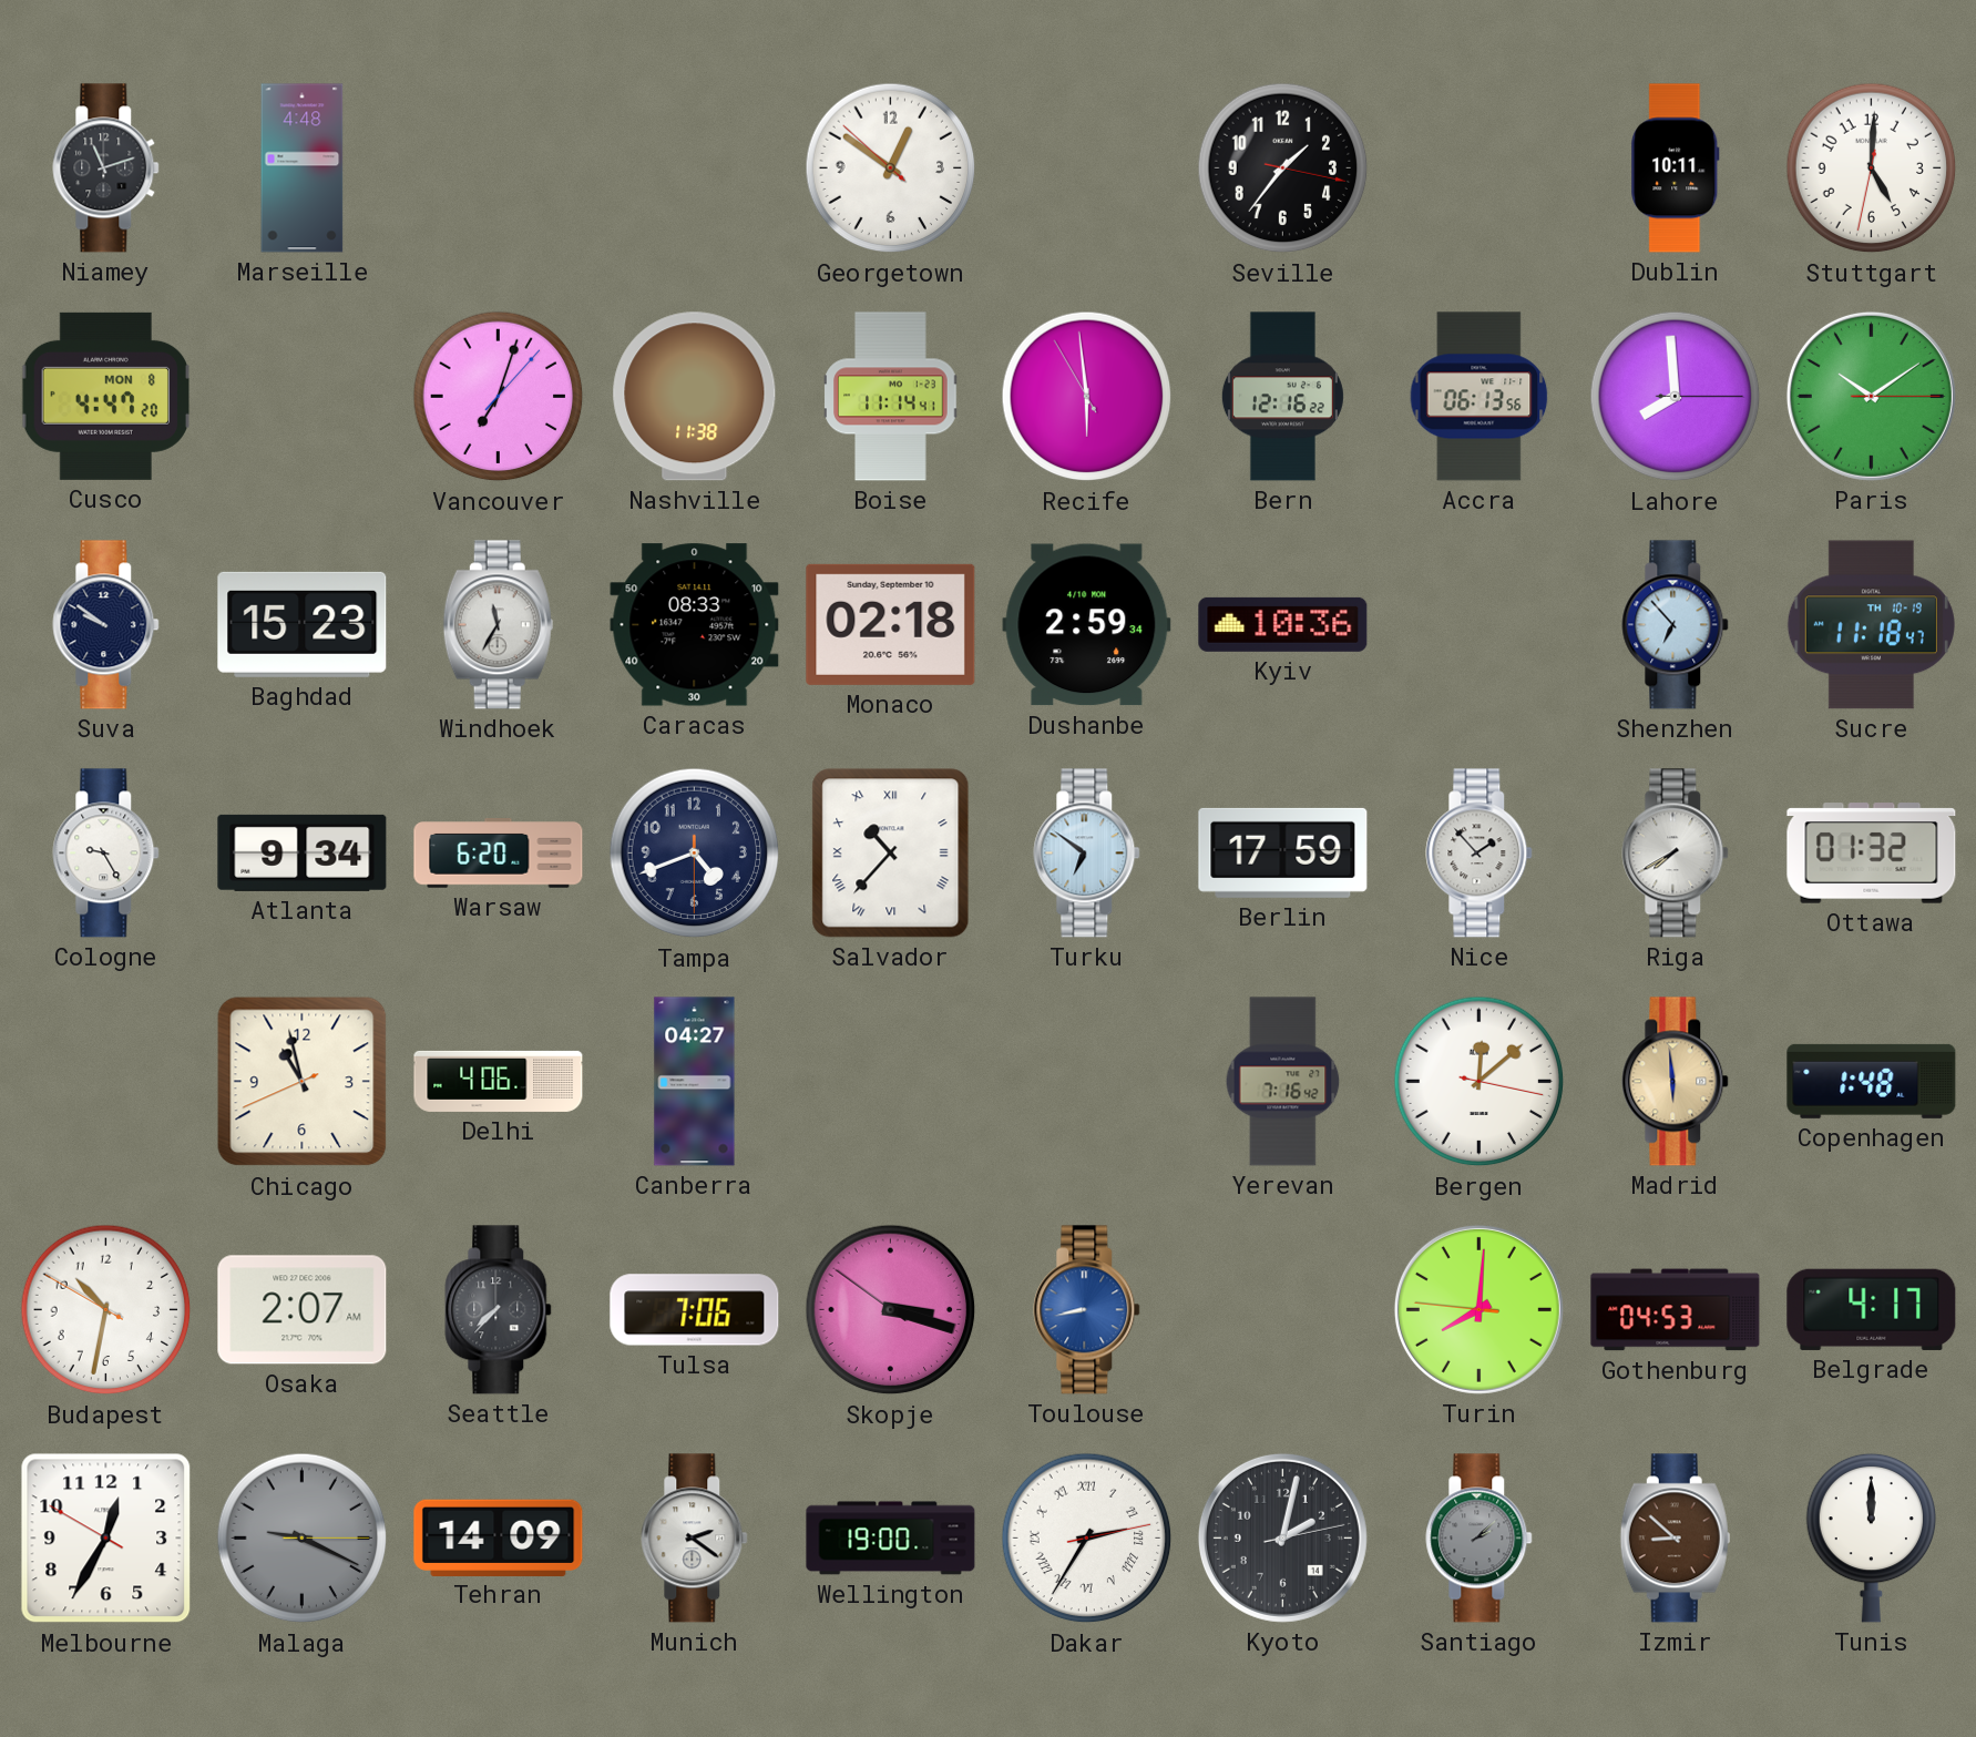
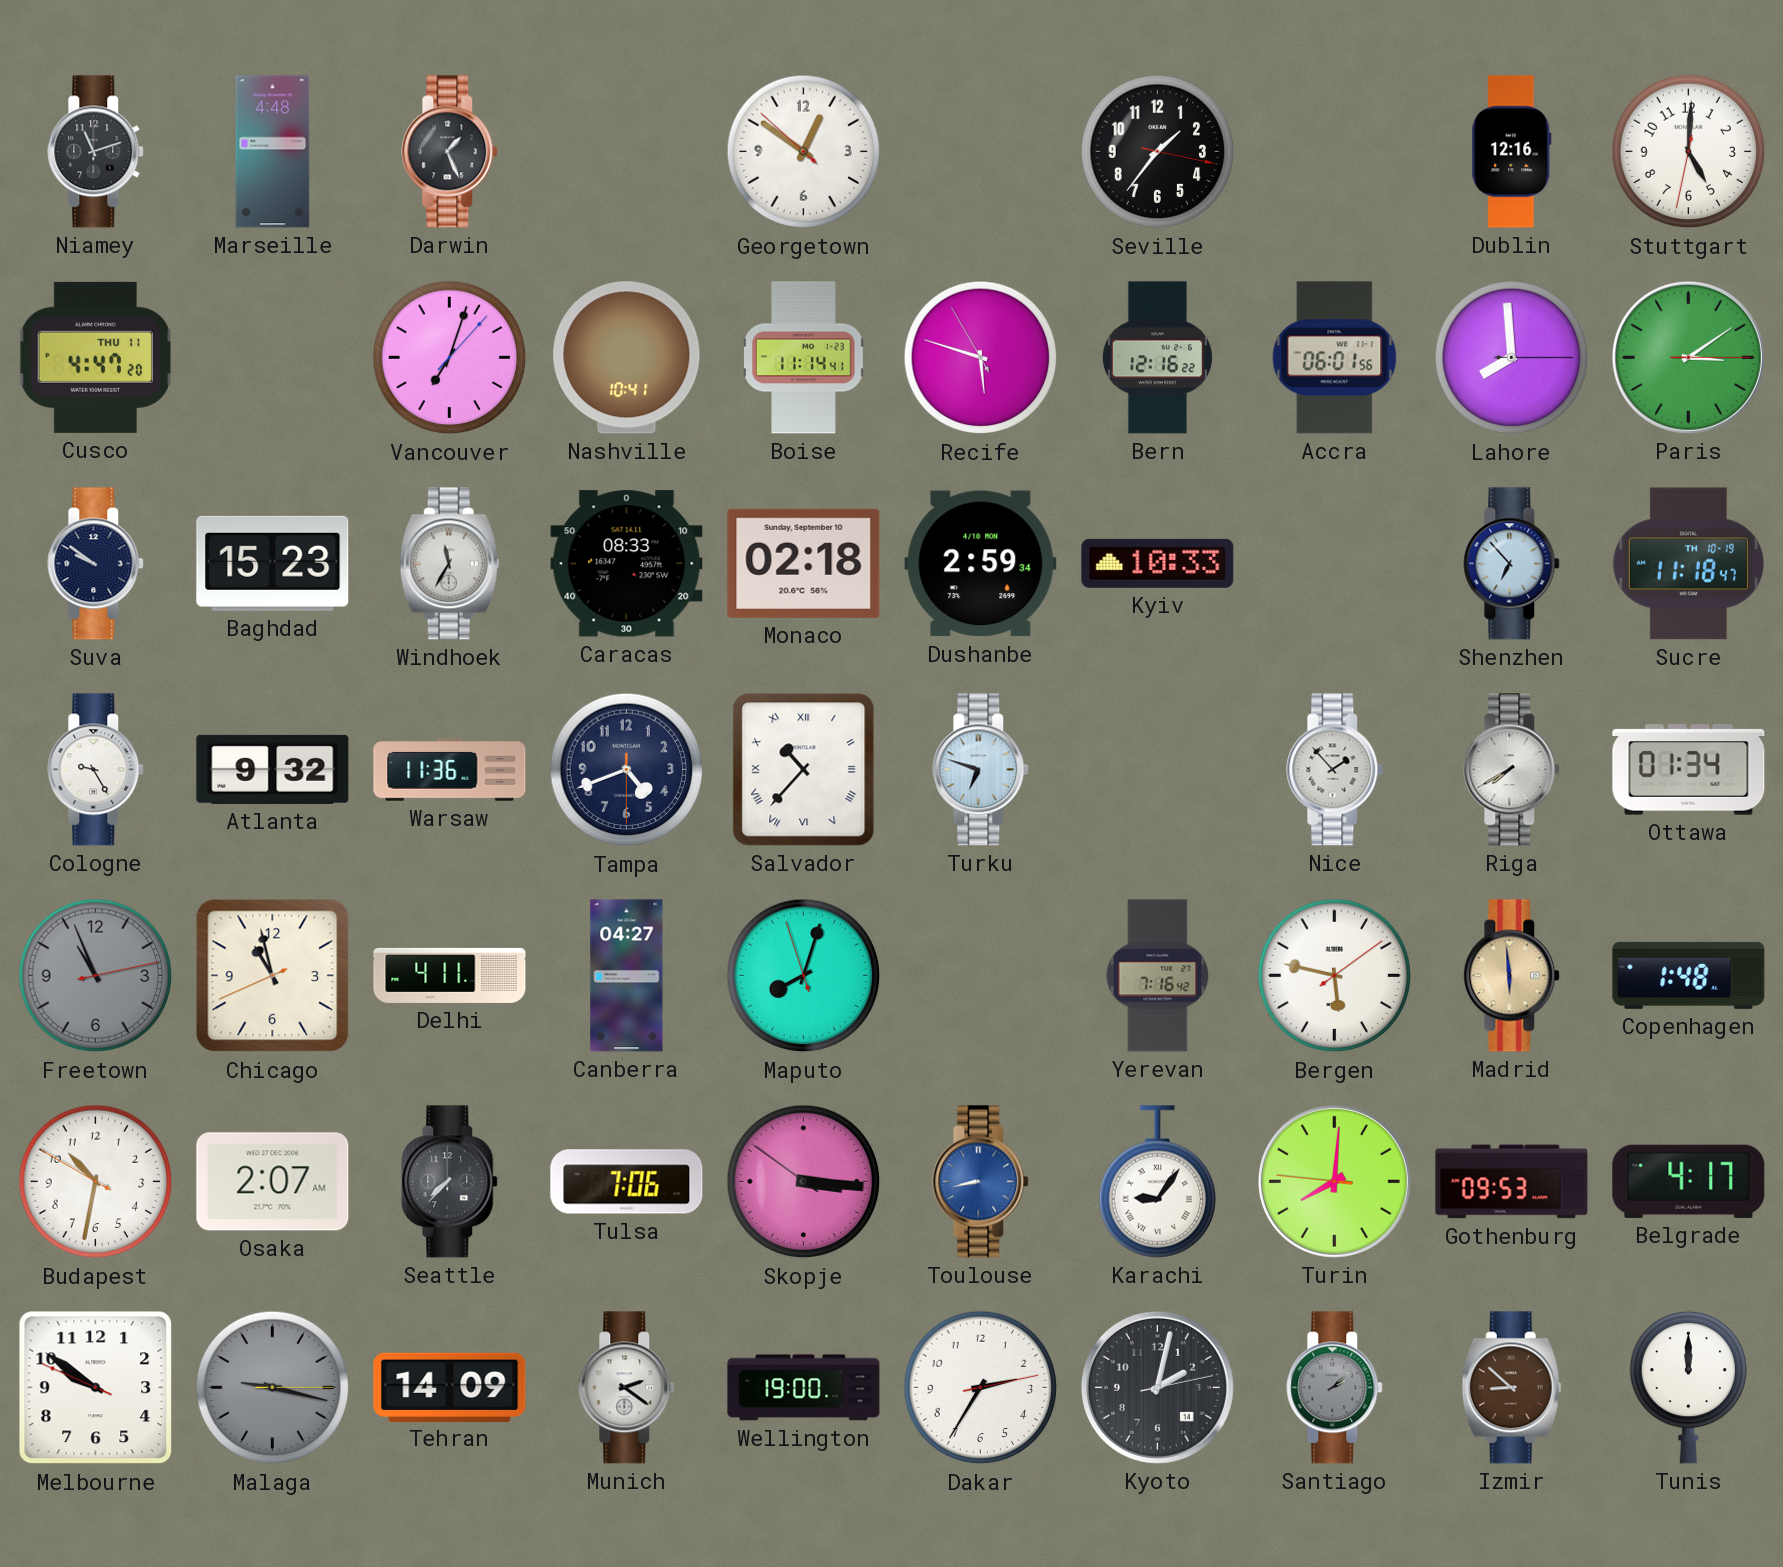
Darwin: none -> 1:26
Dublin: 10:11 -> 12:16
Cusco date: MON 8 -> THU 11
Nashville: 11:38 -> 10:41
Recife: 5:58 -> 5:47
Accra: 06:13 -> 06:01
Paris: 10:09 -> 3:09
Kyiv: 10:36 -> 10:33
Atlanta: 9:34 -> 9:32
Warsaw: 6:20 -> 11:36
Turku: 6:51 -> 6:48
Berlin: 17:59 -> none
Ottawa: 01:32 -> 01:34
Freetown: none -> 10:56
Delhi: 4:06 -> 4:11
Maputo: none -> 8:02
Bergen: 12:08 -> 5:47
Skopje: 3:17 -> 3:15
Karachi: none -> 9:06
Gothenburg: 04:53 -> 09:53
Melbourne: 12:34 -> 9:50
Malaga: 9:19 -> 9:17
Dakar numerals: Roman -> Arabic
